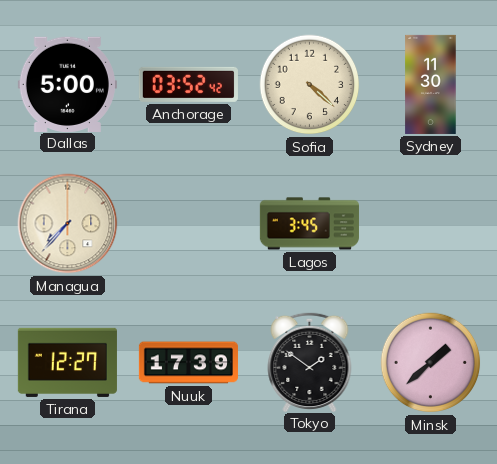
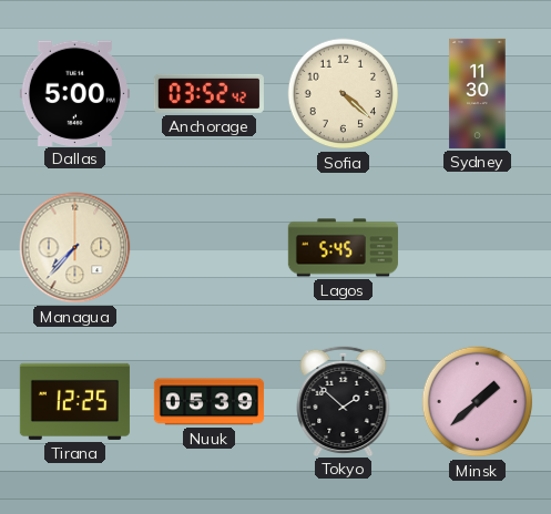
Lagos: 3:45 -> 5:45
Tirana: 12:27 -> 12:25
Nuuk: 17:39 -> 05:39
Tokyo: 1:51 -> 1:52
